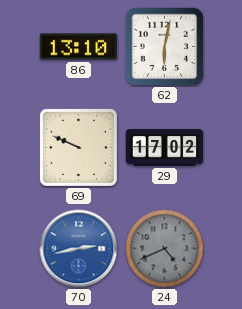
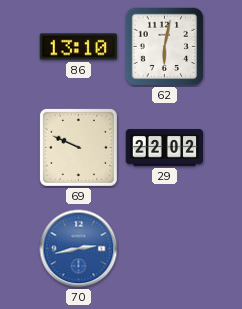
29: 17:02 -> 22:02
24: 4:41 -> none
